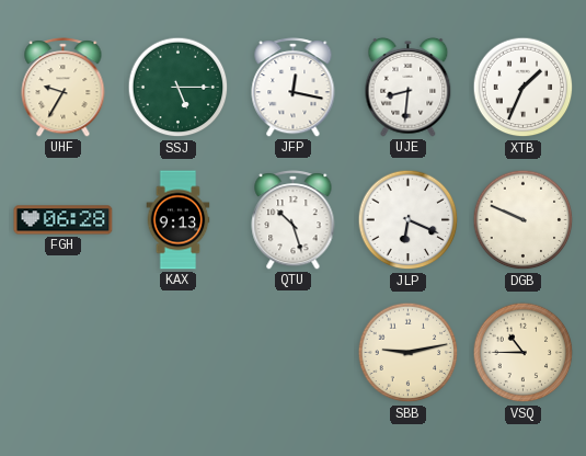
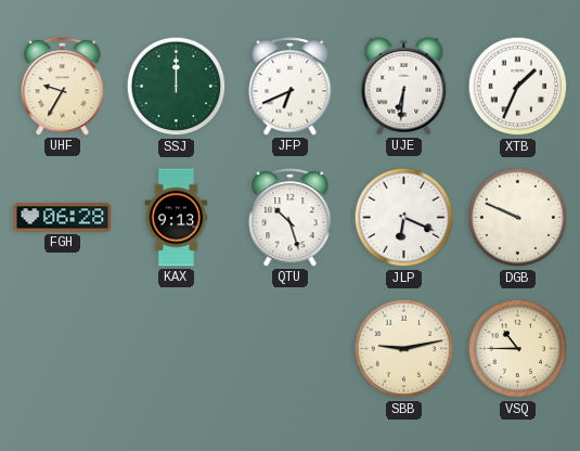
SSJ: 5:15 -> 12:00
JFP: 12:17 -> 6:41
UJE: 8:31 -> 6:31
